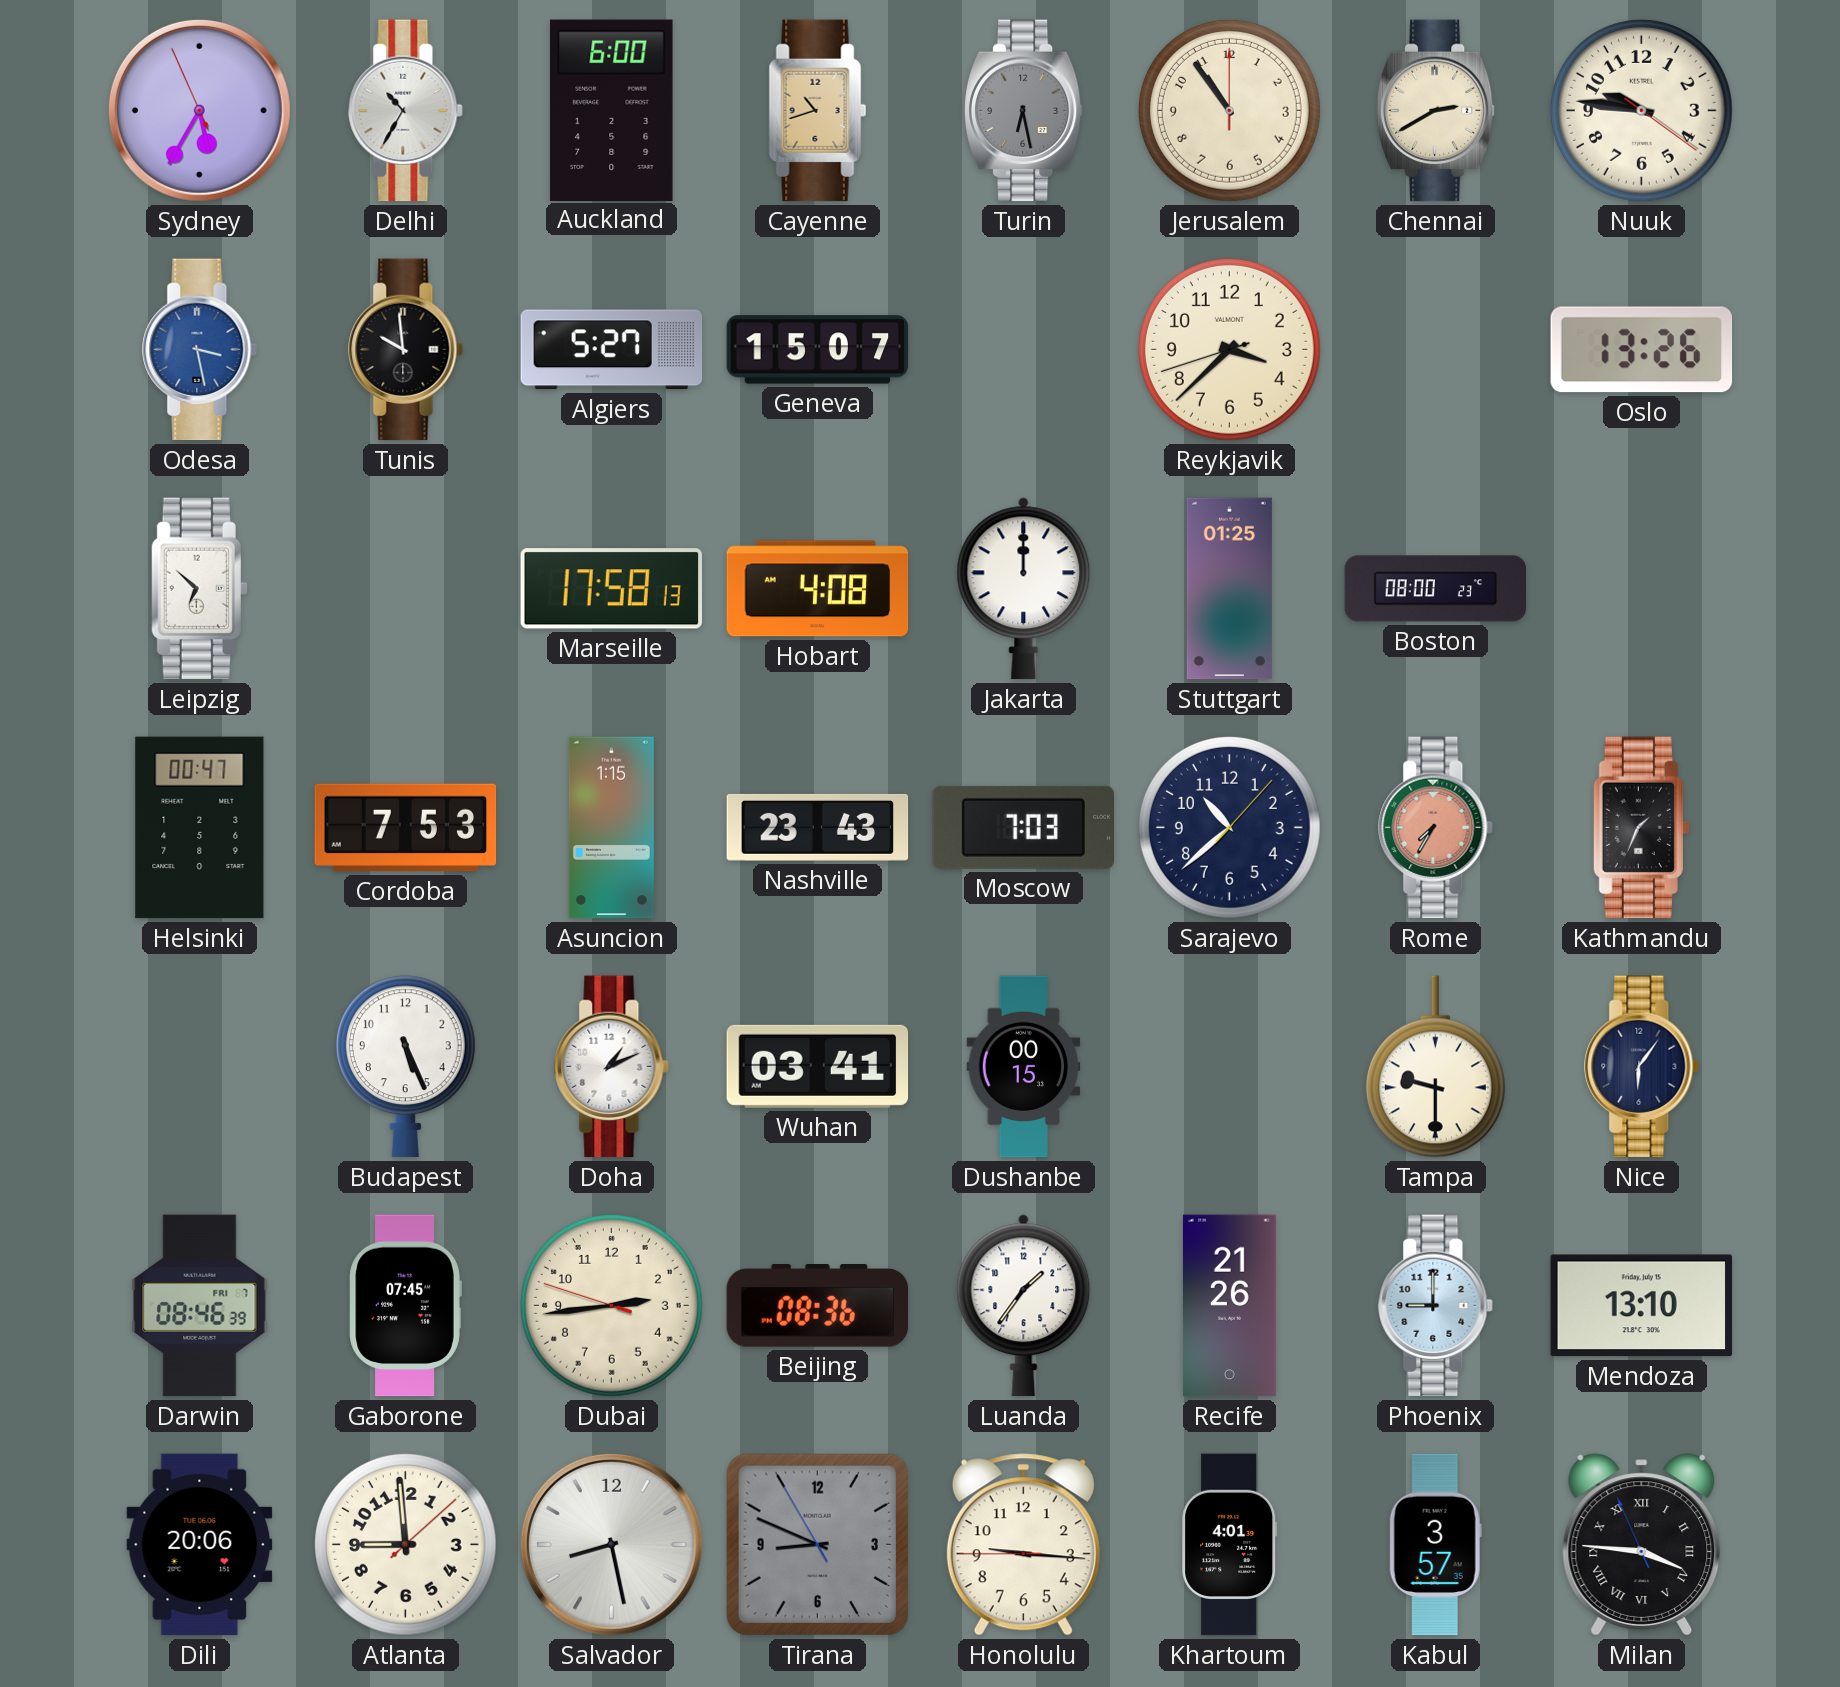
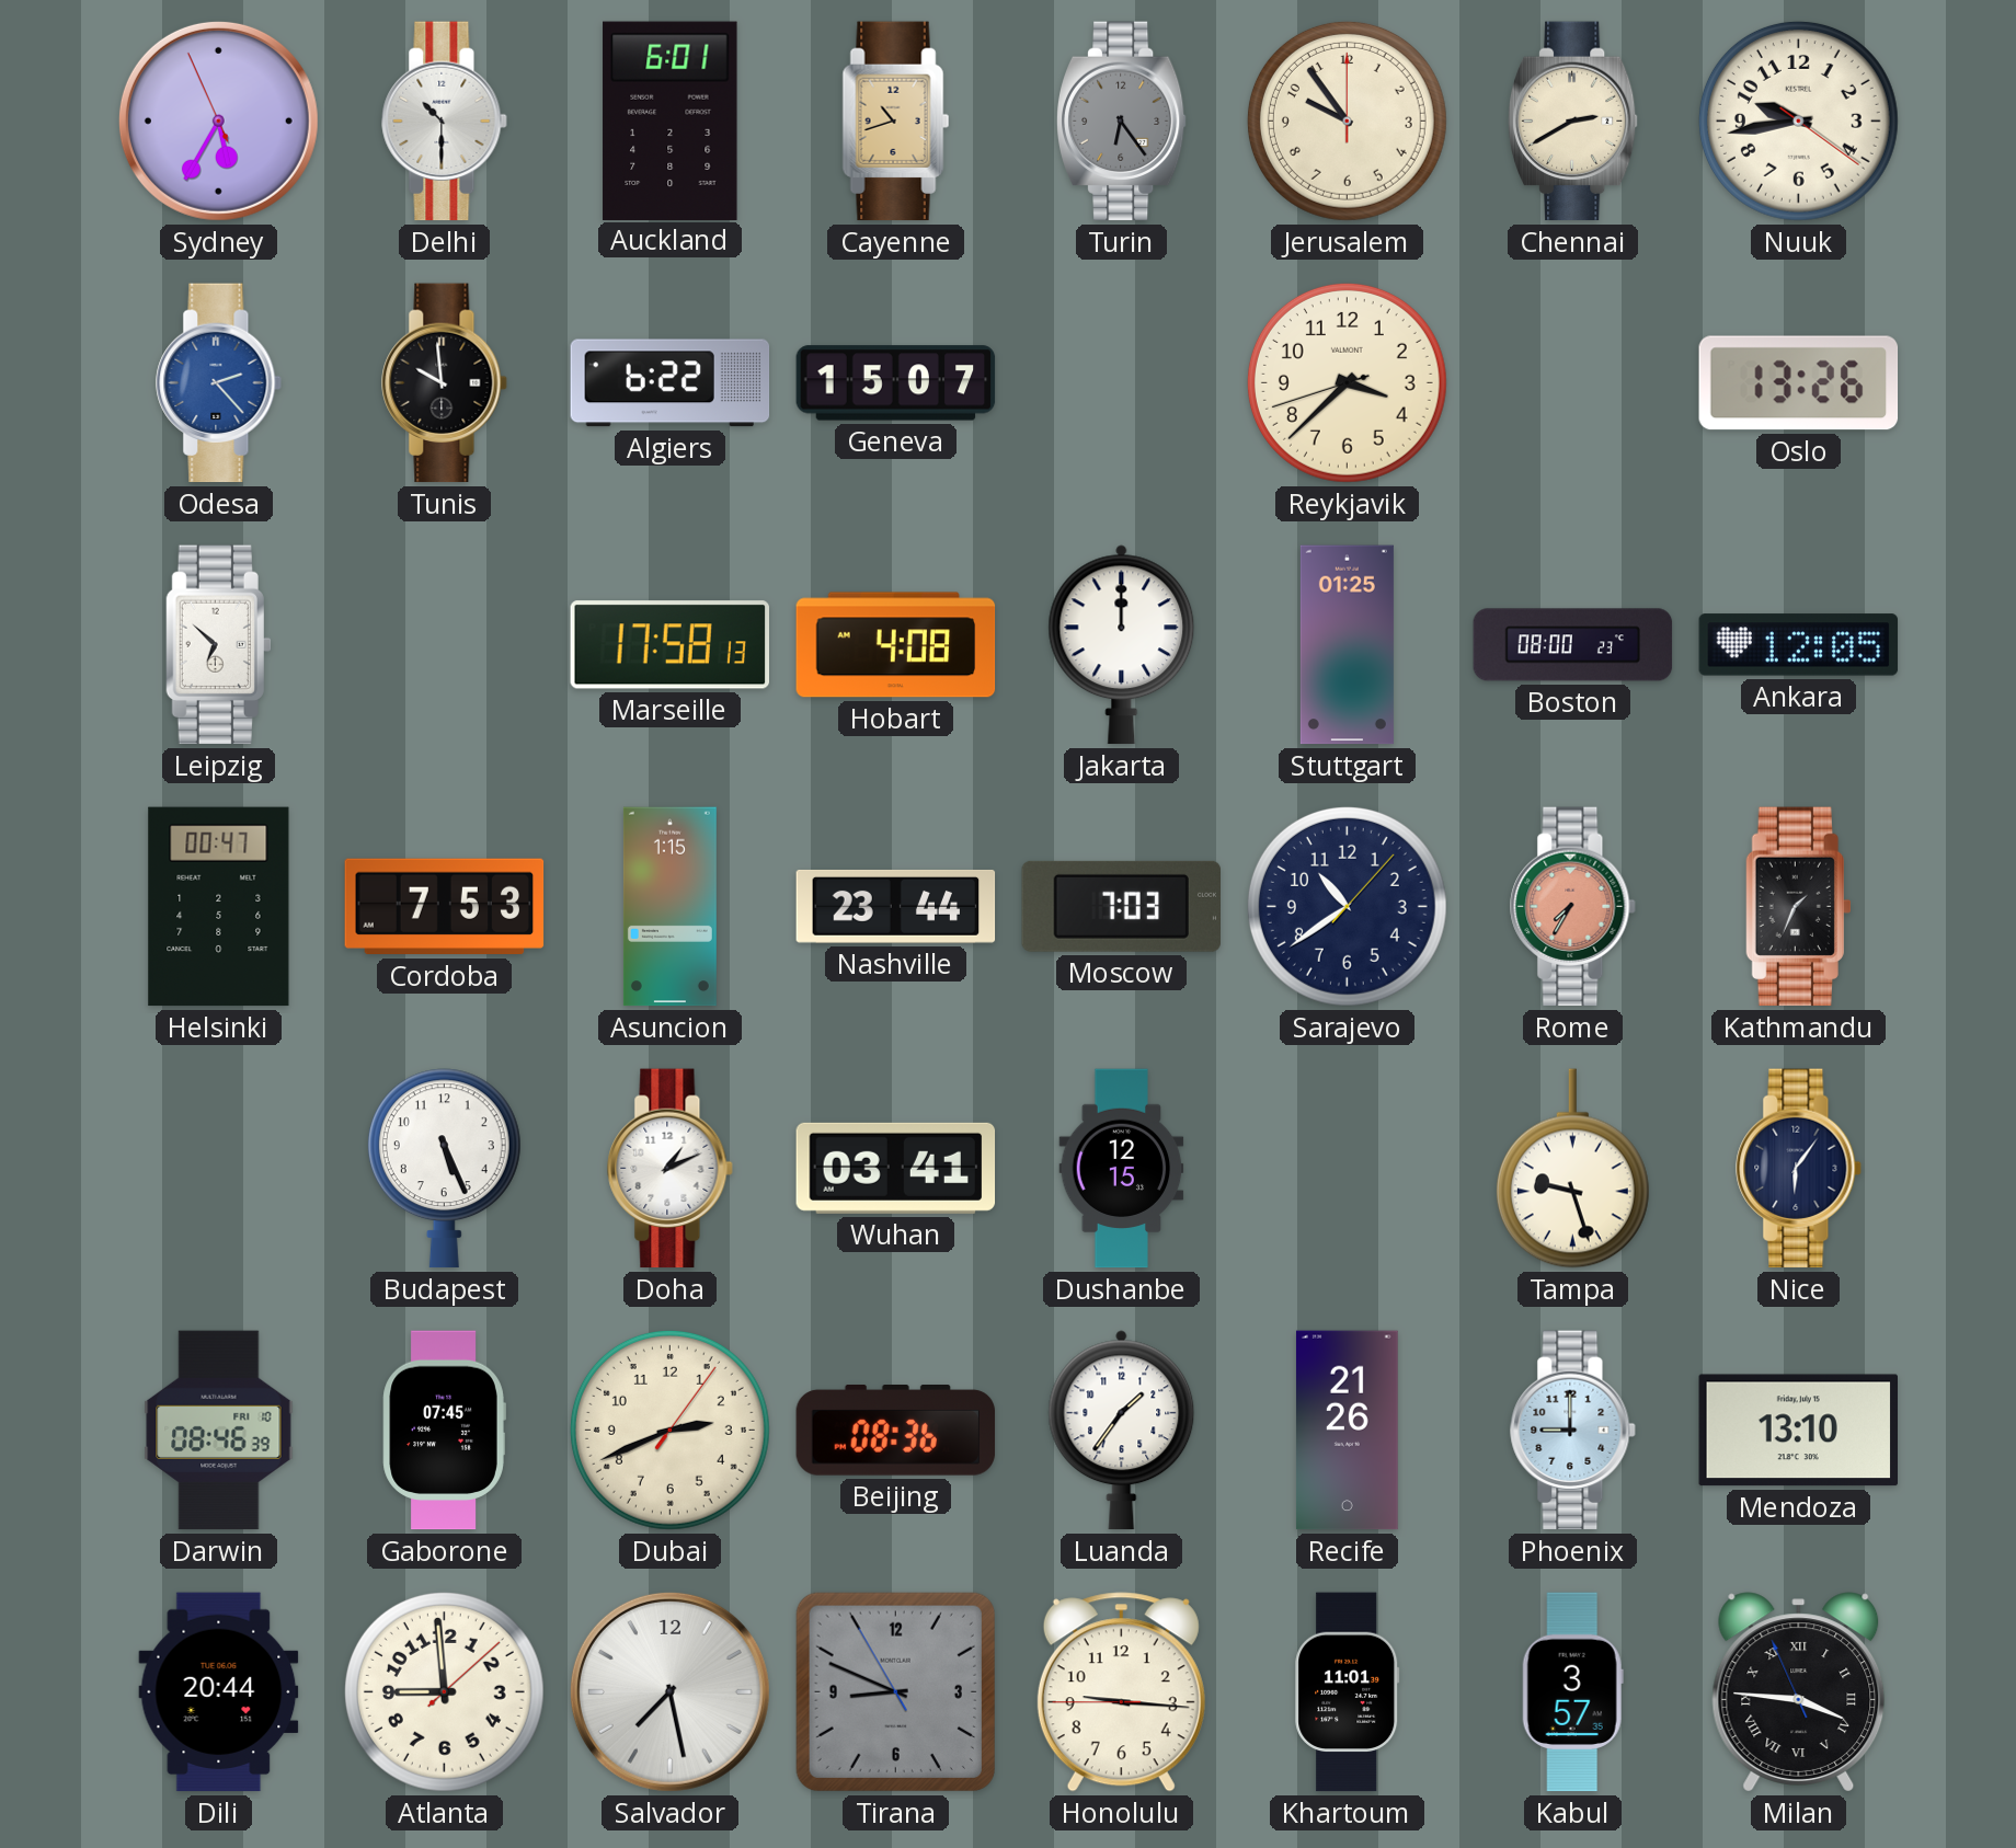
Delhi: 10:35 -> 10:30
Auckland: 6:00 -> 6:01
Turin: 6:28 -> 6:24
Jerusalem: 10:54 -> 9:54
Nuuk: 9:46 -> 9:43
Odesa: 3:28 -> 2:23
Algiers: 5:27 -> 6:22
Ankara: none -> 12:05
Nashville: 23:43 -> 23:44
Sarajevo: 10:38 -> 10:39
Dushanbe: 00:15 -> 12:15
Tampa: 9:30 -> 9:27
Darwin date: FRI 7 -> FRI 10
Dubai: 2:43 -> 2:41
Dili: 20:06 -> 20:44
Salvador: 8:28 -> 7:28
Khartoum: 4:01 -> 11:01
